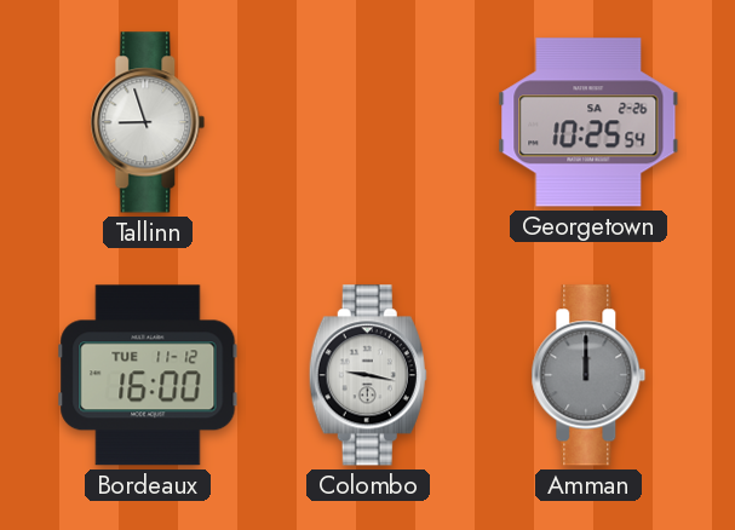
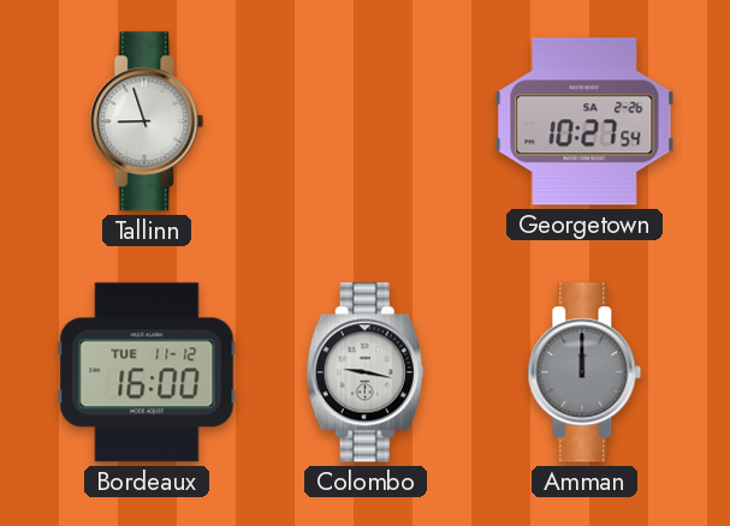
Georgetown: 10:25 -> 10:27
